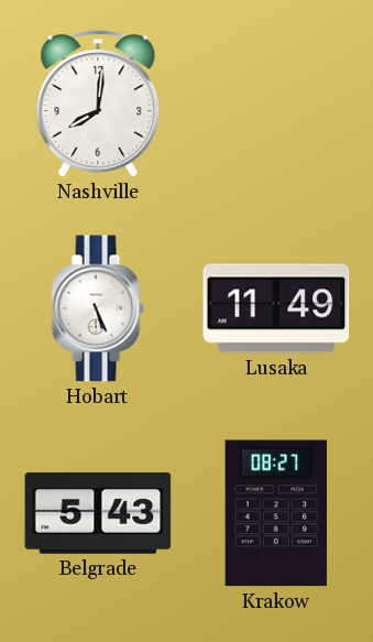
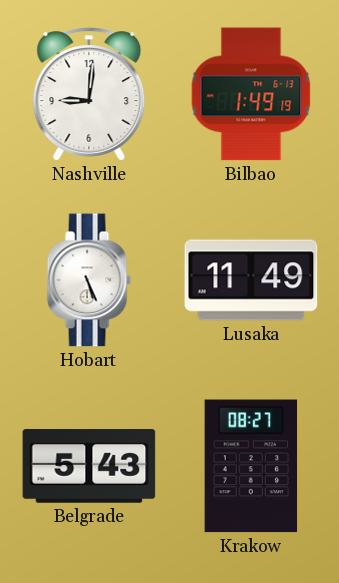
Nashville: 8:01 -> 9:01
Bilbao: none -> 1:49
